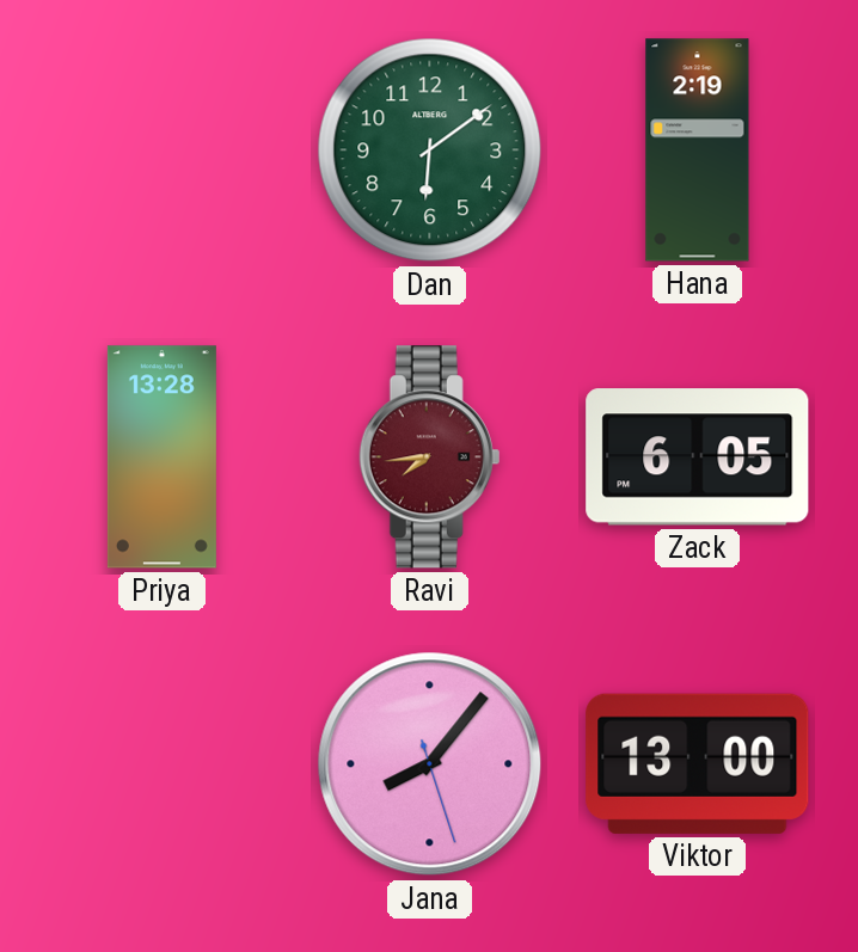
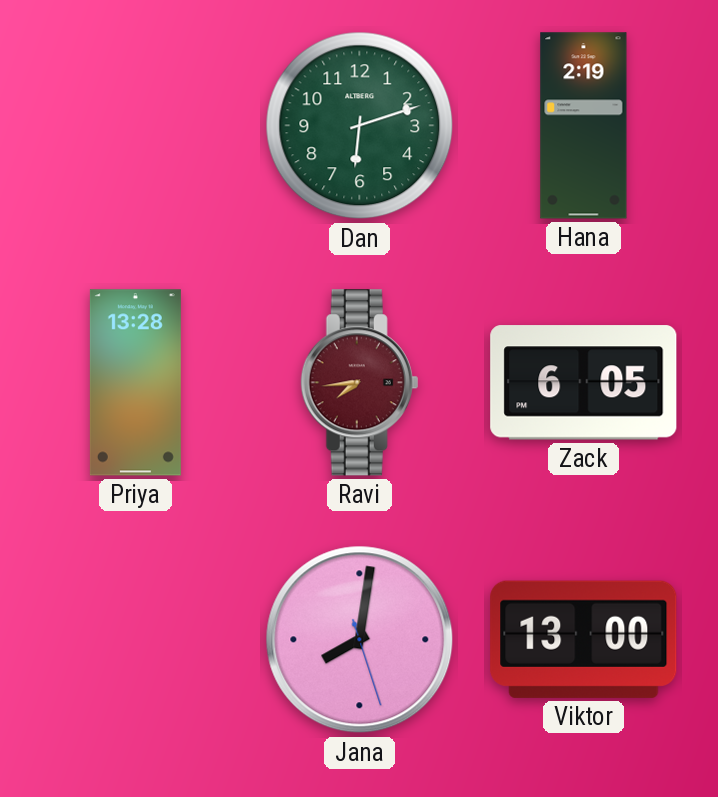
Dan: 6:09 -> 6:12
Jana: 8:06 -> 8:01
